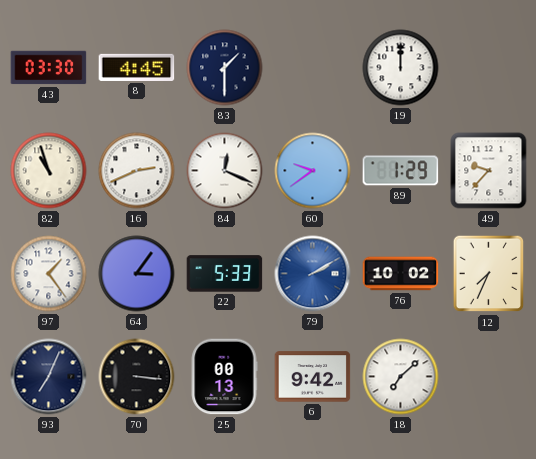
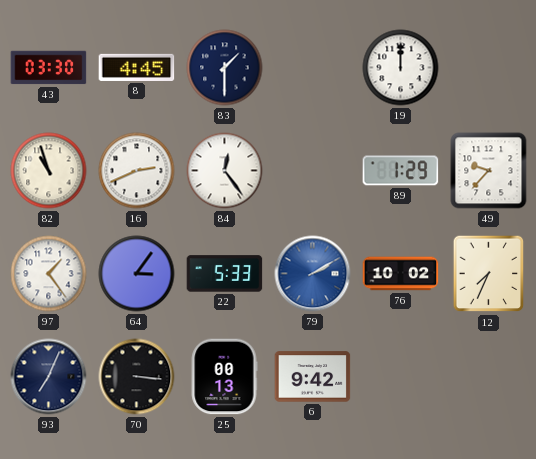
84: 12:19 -> 12:24
60: 9:39 -> none
18: 7:08 -> none
